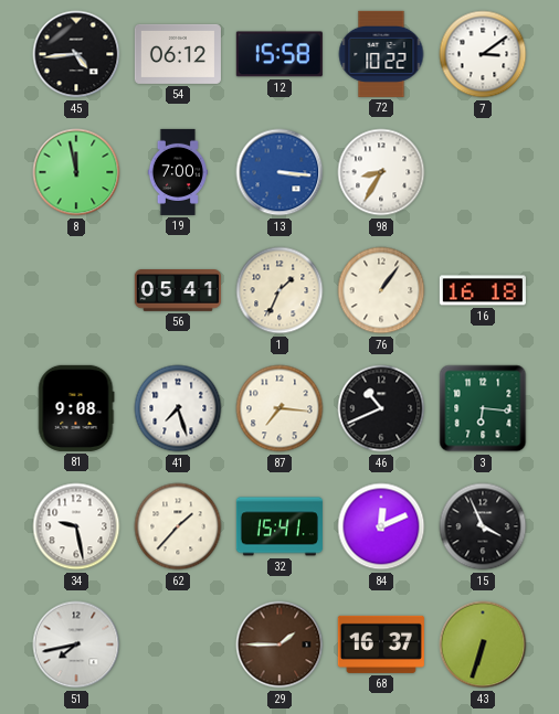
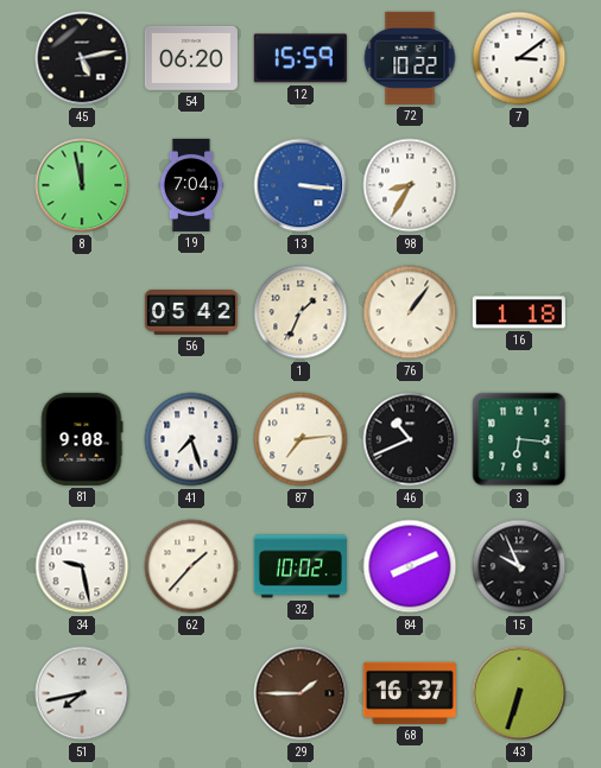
45: 4:44 -> 5:13
54: 06:12 -> 06:20
12: 15:58 -> 15:59
19: 7:00 -> 7:04
56: 05:41 -> 05:42
16: 16:18 -> 1:18
87: 7:16 -> 7:14
32: 15:41 -> 10:02
84: 12:11 -> 8:11
15: 3:56 -> 9:56
